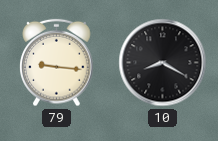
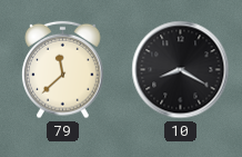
79: 9:16 -> 11:38
